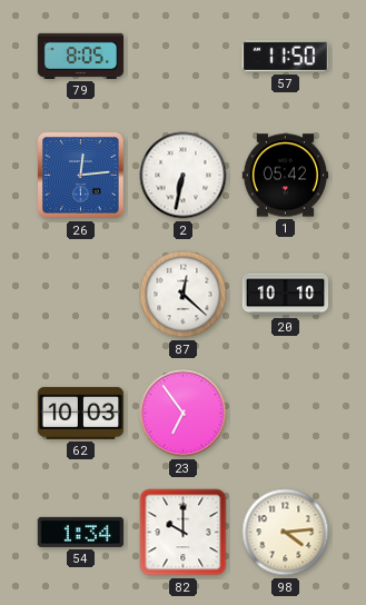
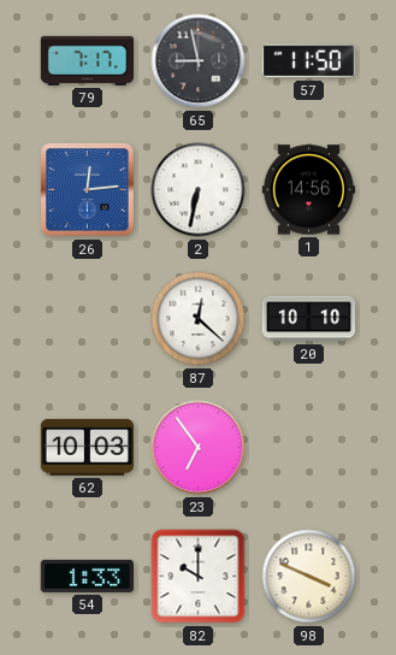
79: 8:05 -> 7:17
65: none -> 8:58
1: 05:42 -> 14:56
54: 1:34 -> 1:33
98: 4:14 -> 3:49
